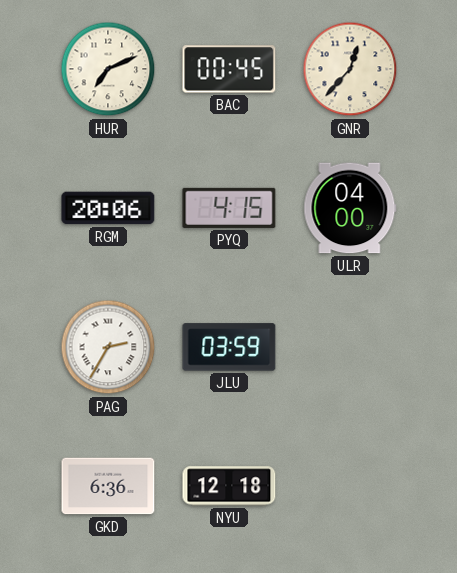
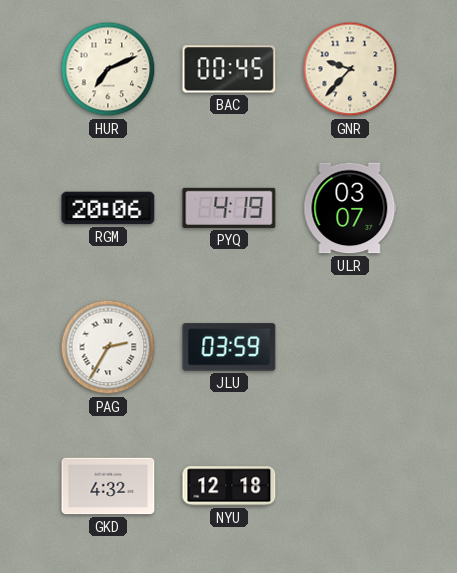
GNR: 12:37 -> 9:37
PYQ: 4:15 -> 4:19
ULR: 04:00 -> 03:07
GKD: 6:36 -> 4:32
